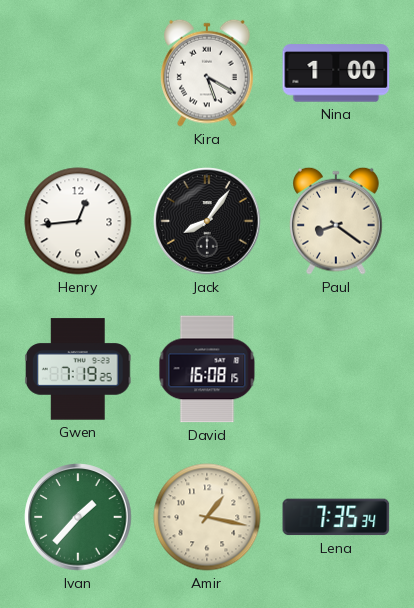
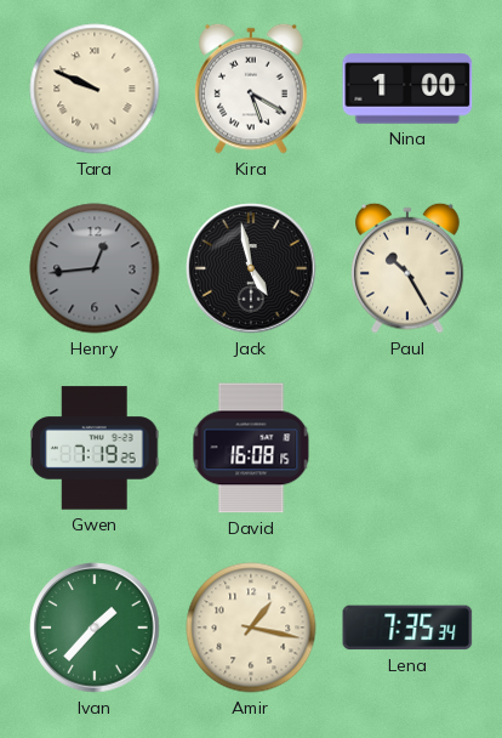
Tara: none -> 9:49
Henry dial: white -> grey
Jack: 8:06 -> 4:58
Paul: 8:21 -> 10:25
